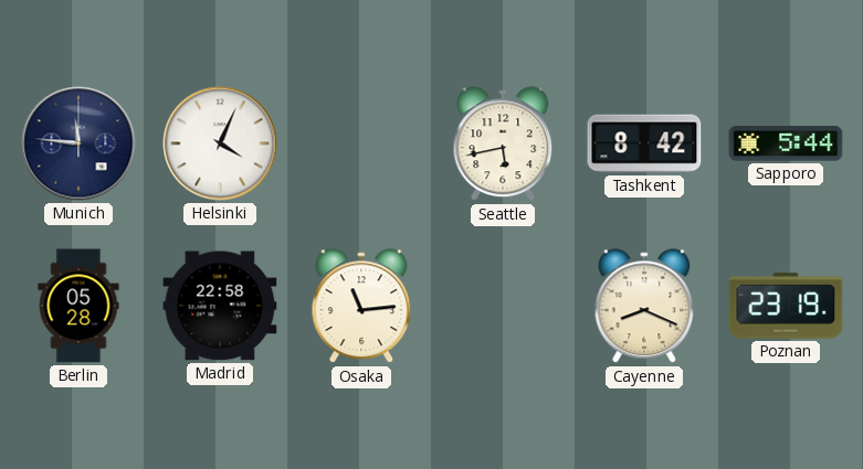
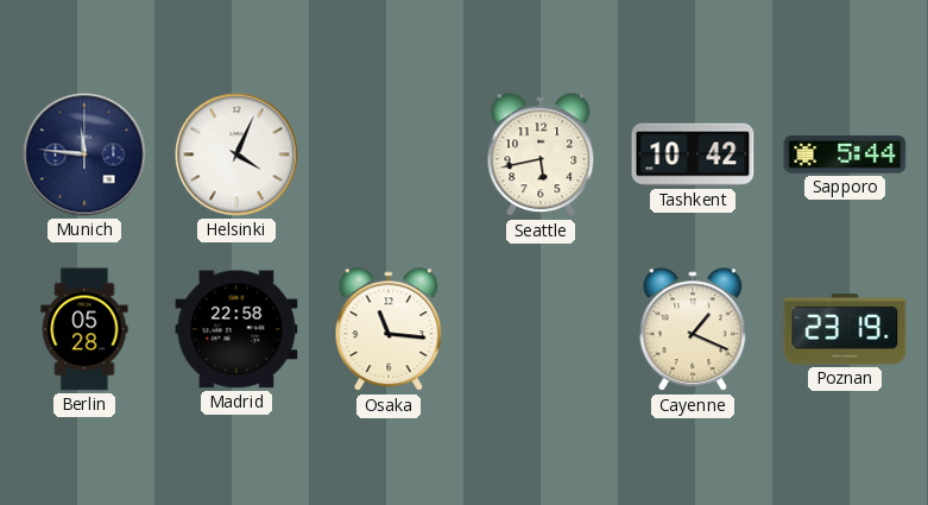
Tashkent: 8:42 -> 10:42
Osaka: 11:14 -> 11:16
Cayenne: 8:19 -> 1:19
